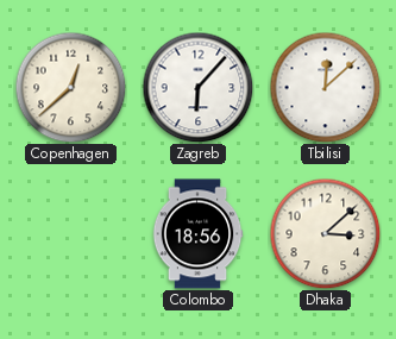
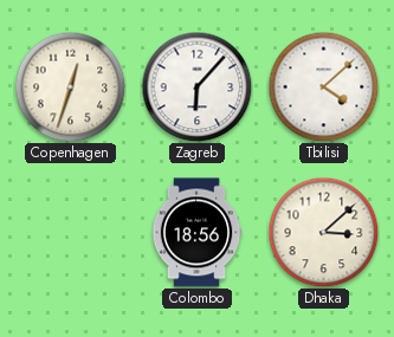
Copenhagen: 12:38 -> 12:33
Tbilisi: 12:08 -> 4:08
